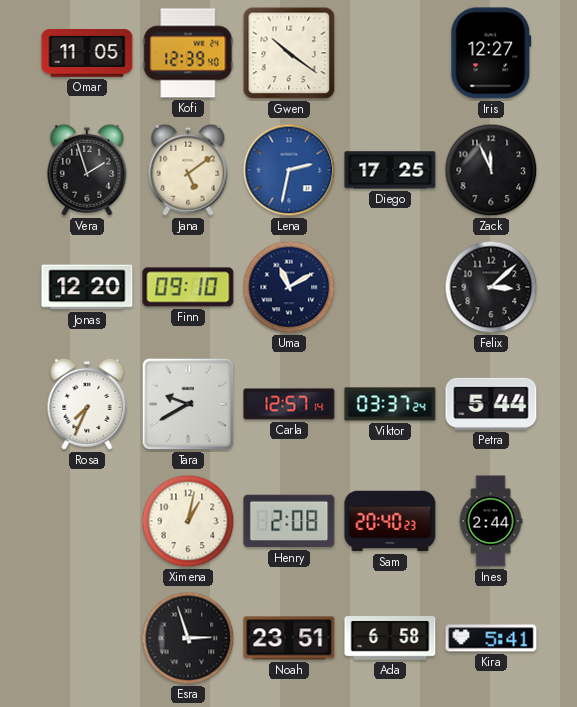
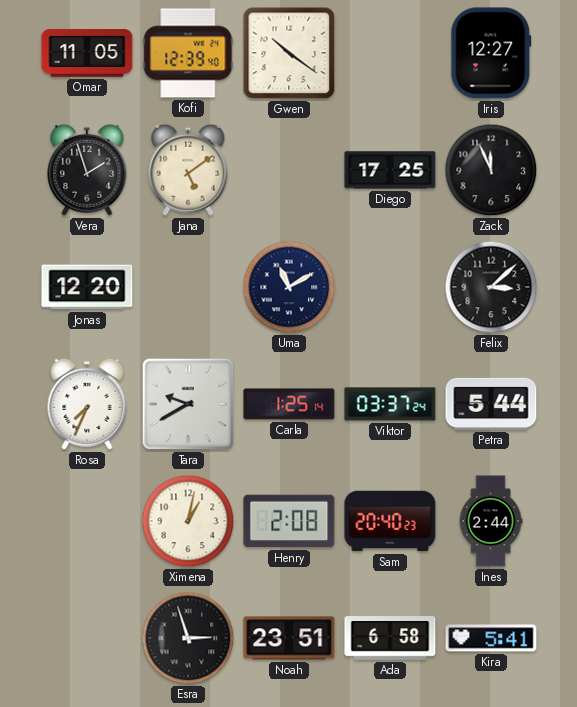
Lena: 2:32 -> none
Finn: 09:10 -> none
Carla: 12:57 -> 1:25
